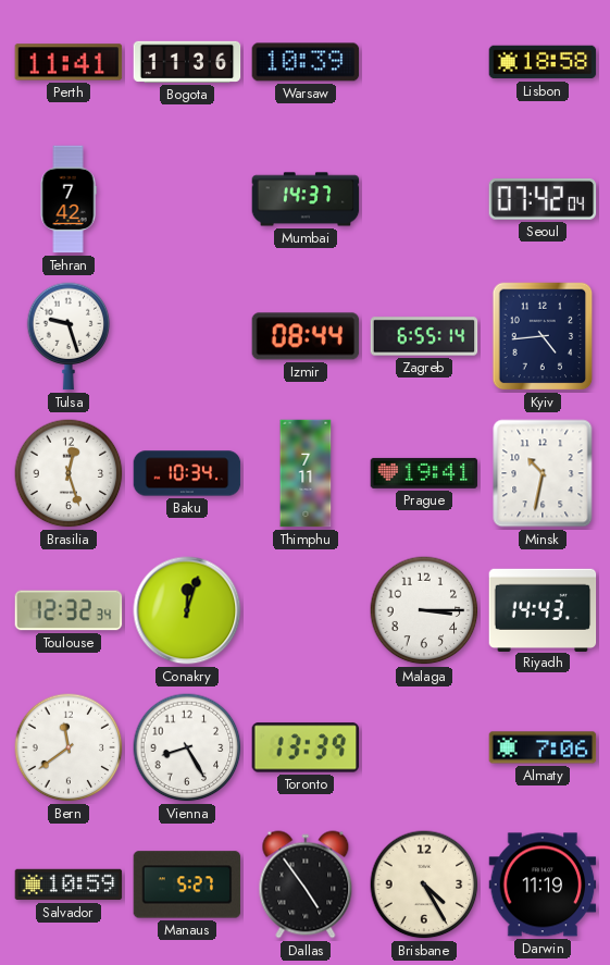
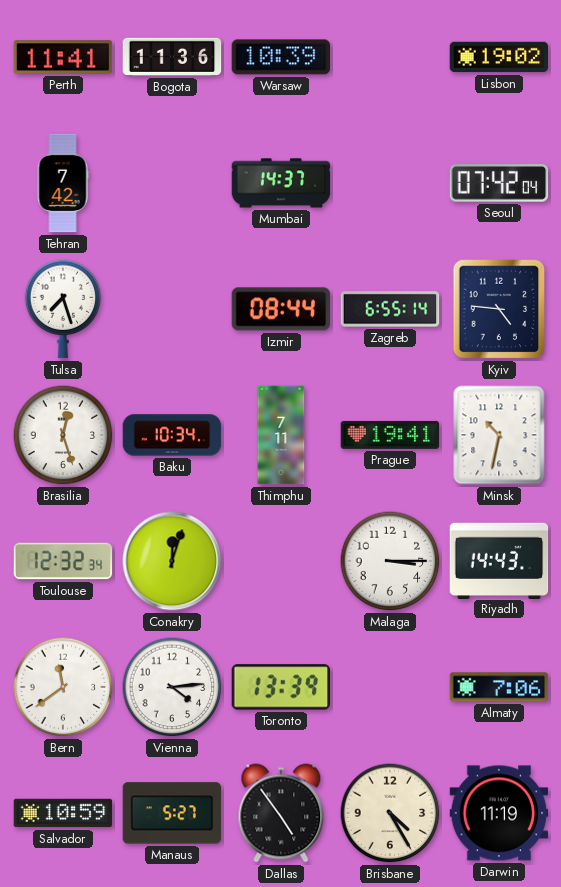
Lisbon: 18:58 -> 19:02
Tulsa: 9:27 -> 7:27
Kyiv: 4:44 -> 4:46
Vienna: 8:25 -> 4:14
